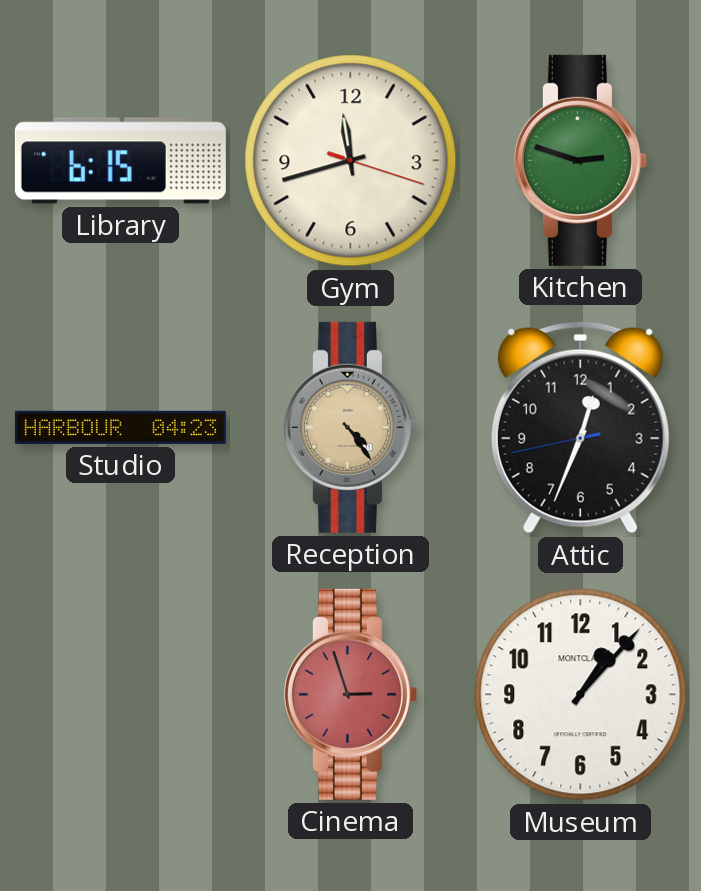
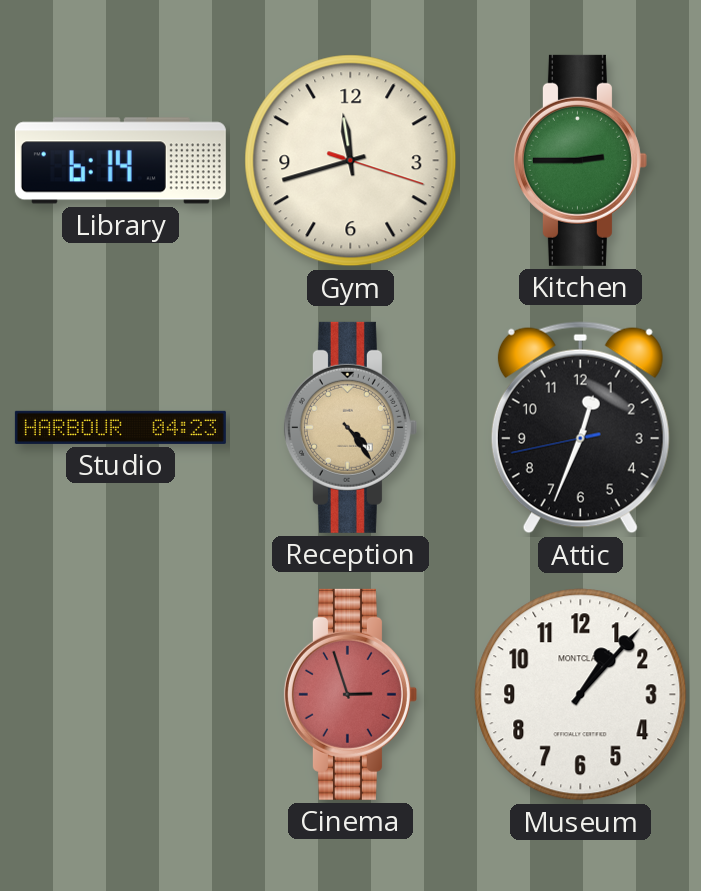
Library: 6:15 -> 6:14
Kitchen: 2:48 -> 2:45
